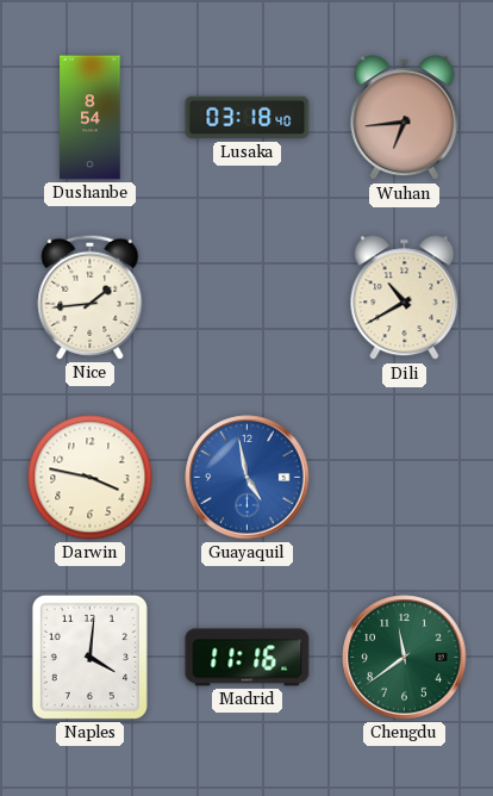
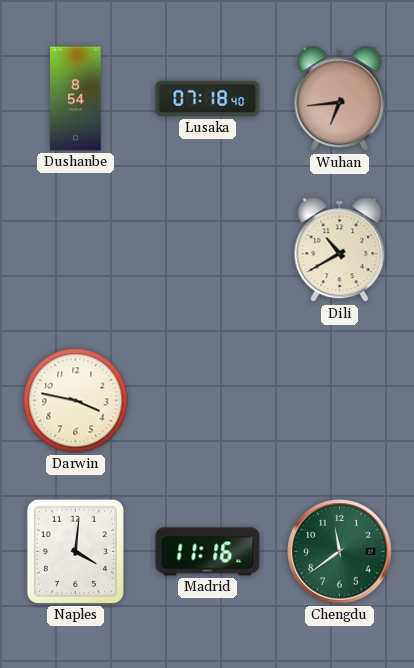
Lusaka: 03:18 -> 07:18
Nice: 1:44 -> none
Guayaquil: 4:58 -> none
